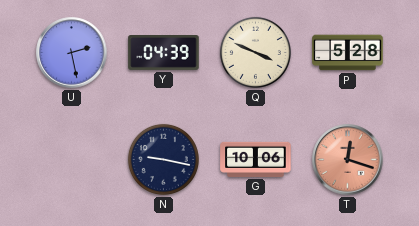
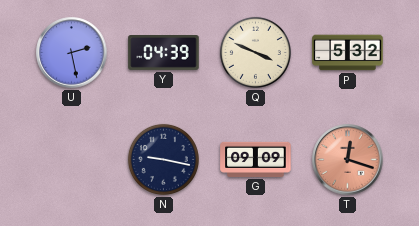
P: 5:28 -> 5:32
G: 10:06 -> 09:09
